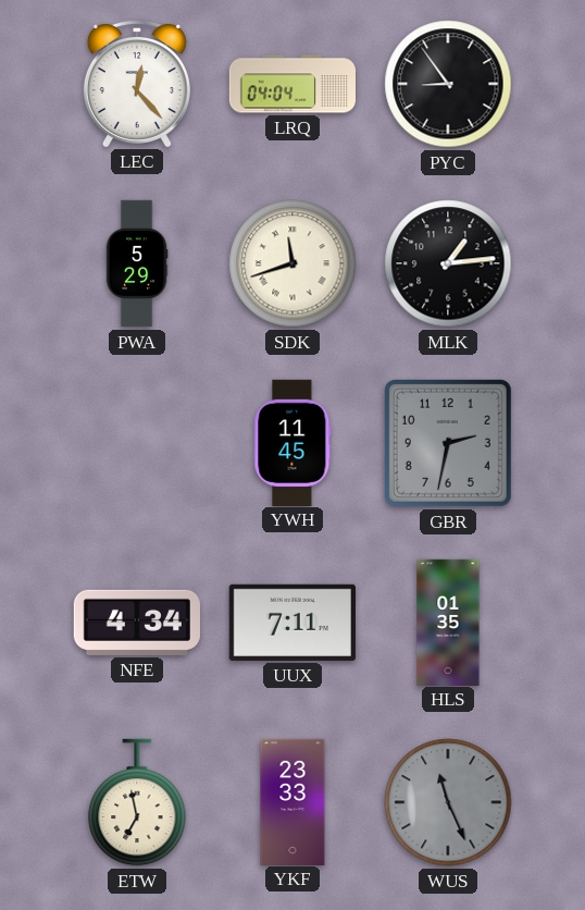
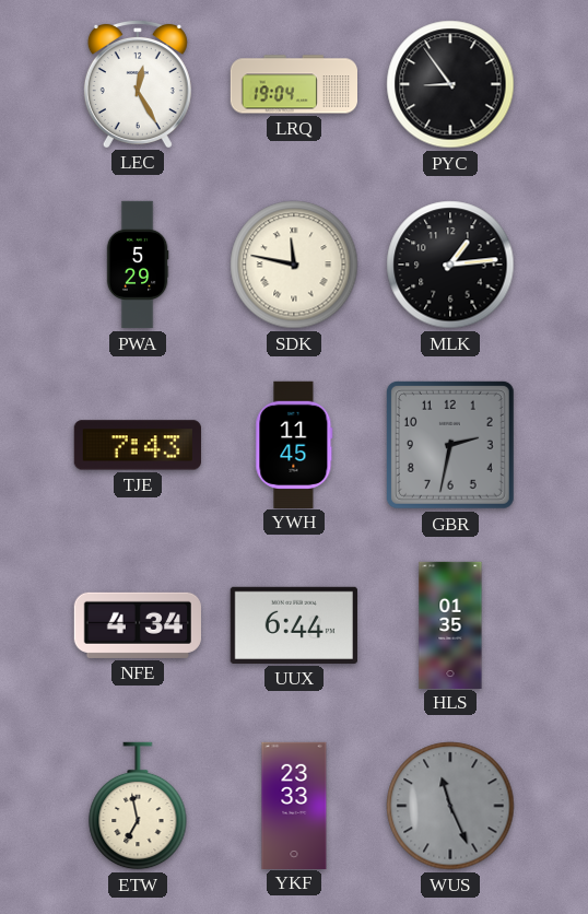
LEC: 12:23 -> 12:25
LRQ: 04:04 -> 19:04
SDK: 11:42 -> 11:47
TJE: none -> 7:43
UUX: 7:11 -> 6:44
